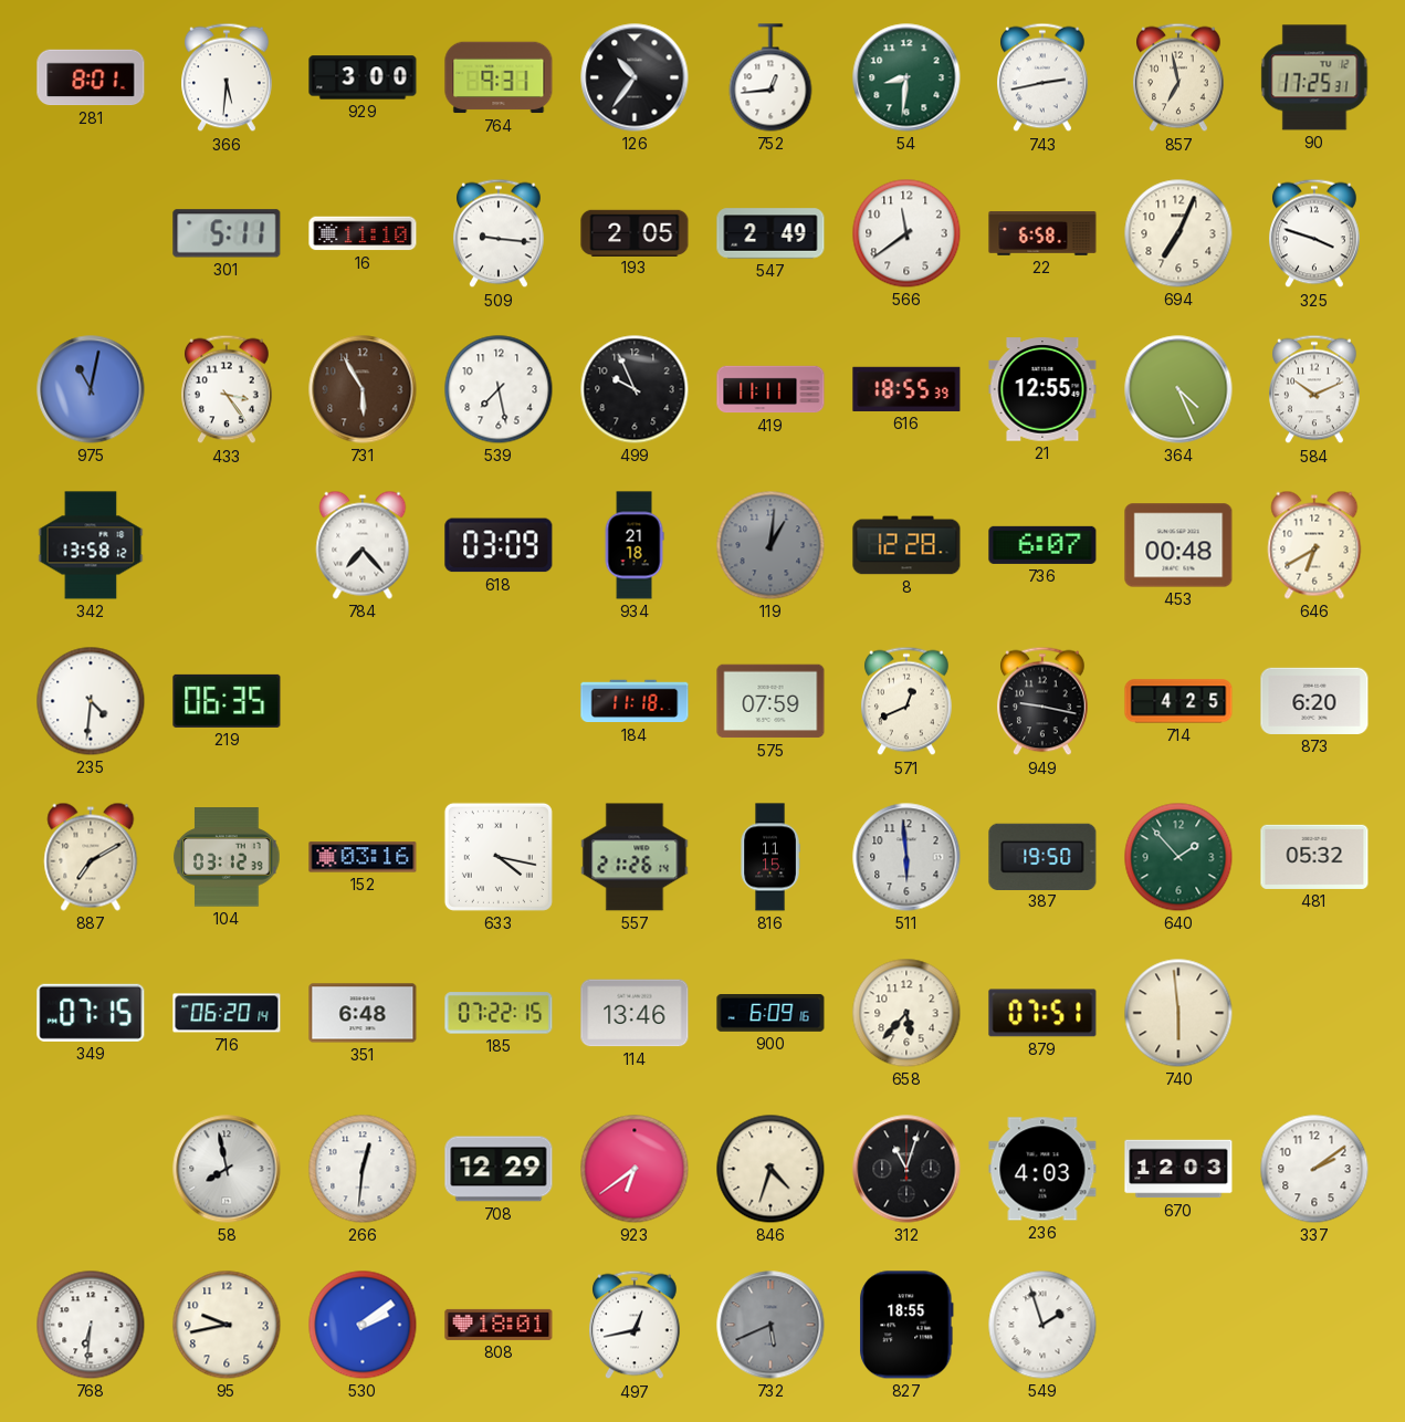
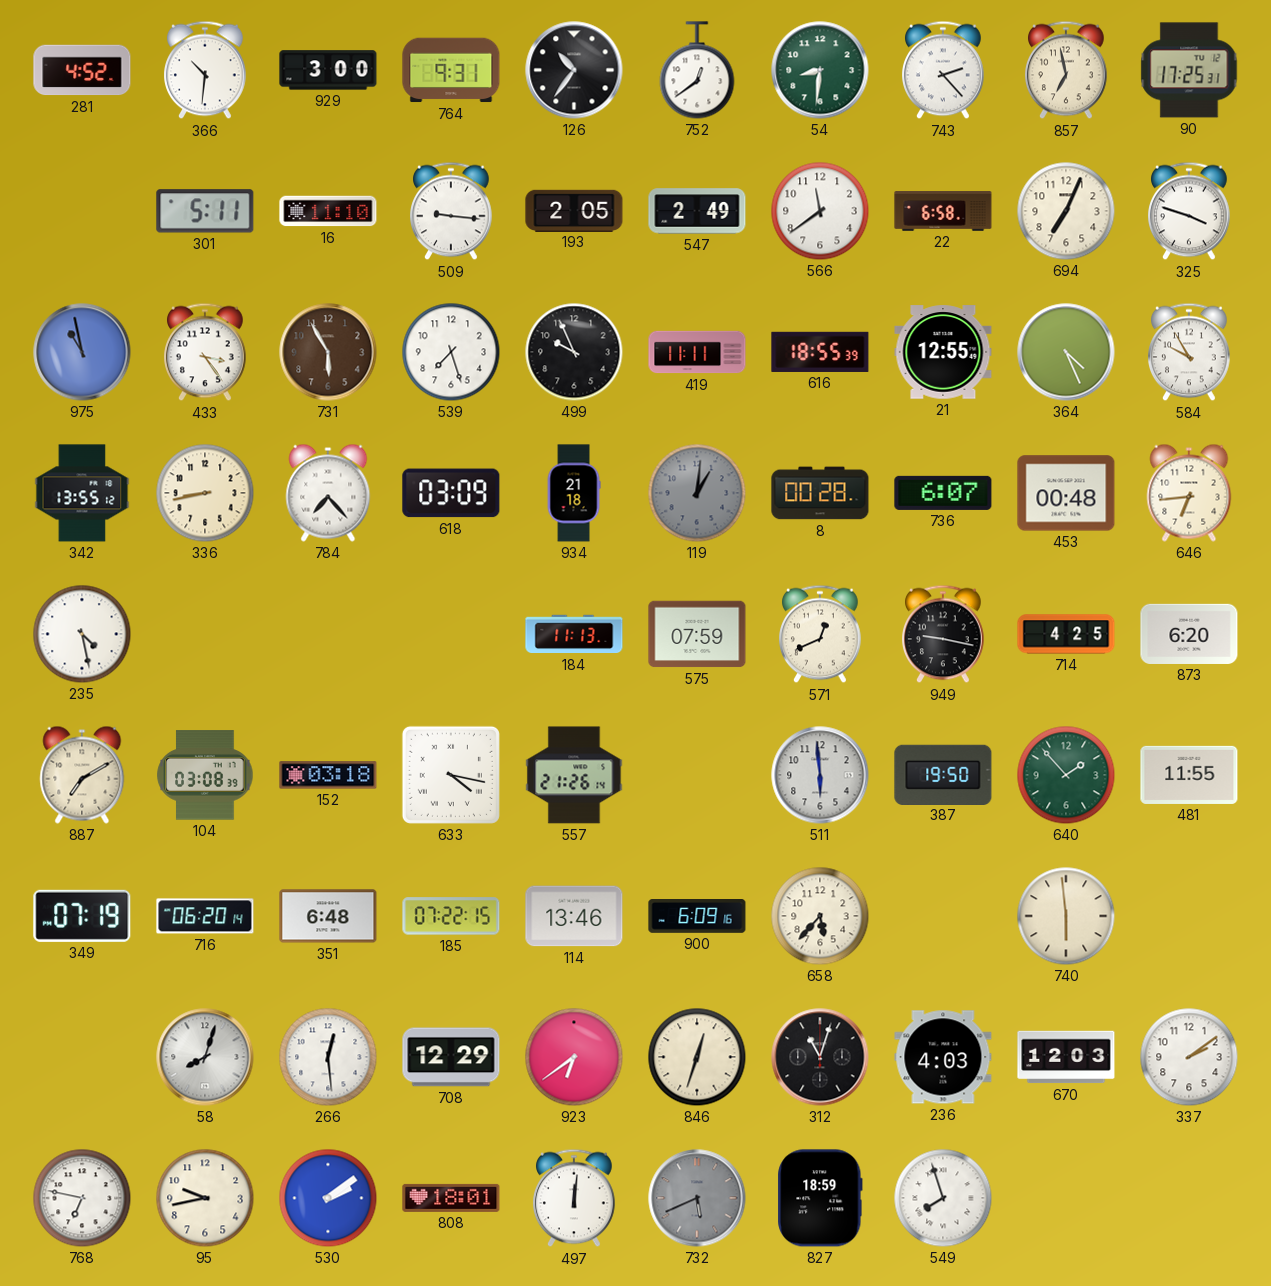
281: 8:01 -> 4:52
366: 5:31 -> 10:31
752: 12:44 -> 12:39
743: 2:43 -> 2:23
975: 11:02 -> 10:58
539: 7:28 -> 7:27
584: 10:11 -> 9:55
342: 13:58 -> 13:55
336: none -> 8:43
8: 12:28 -> 00:28
646: 6:40 -> 6:44
235: 4:31 -> 4:28
219: 06:35 -> none
184: 11:18 -> 11:13
104: 03:12 -> 03:08
152: 03:16 -> 03:18
816: 11:15 -> none
481: 05:32 -> 11:55
349: 07:15 -> 07:19
879: 07:51 -> none
58: 7:58 -> 8:03
266: 12:31 -> 12:29
846: 4:33 -> 12:33
768: 6:31 -> 6:47
497: 12:43 -> 12:01
827: 18:55 -> 18:59
549: 1:57 -> 7:57
